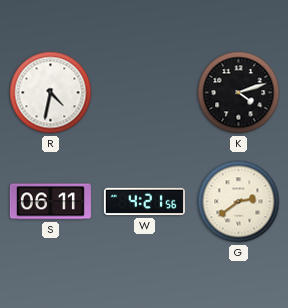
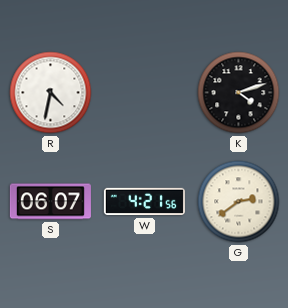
S: 06:11 -> 06:07
